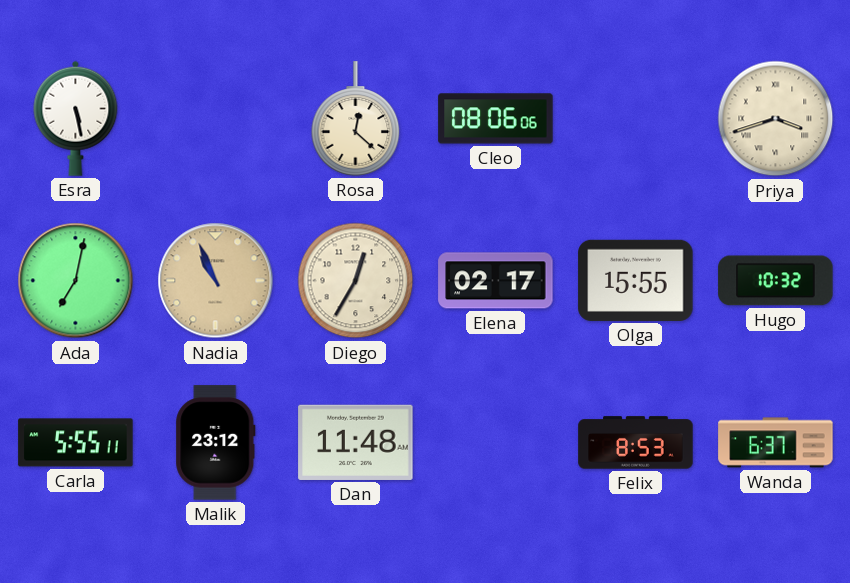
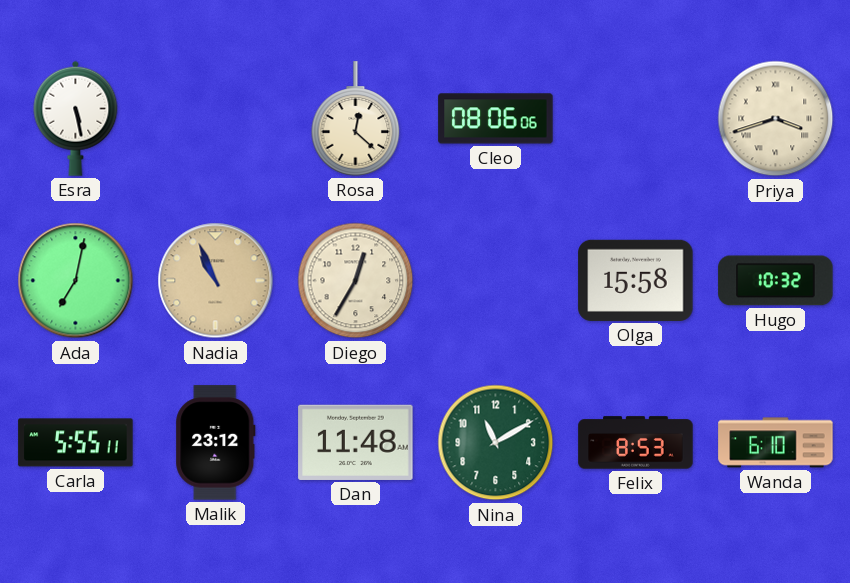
Elena: 02:17 -> none
Olga: 15:55 -> 15:58
Nina: none -> 11:10
Wanda: 6:37 -> 6:10
